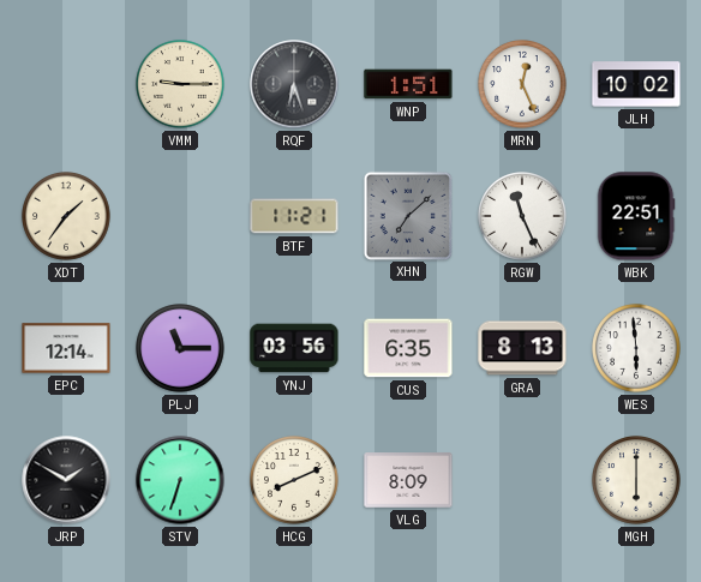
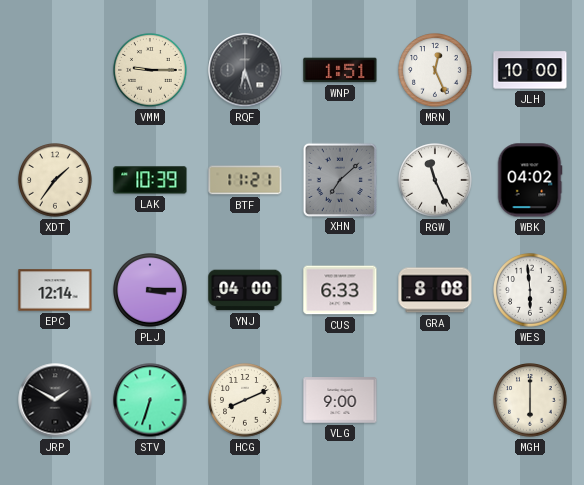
JLH: 10:02 -> 10:00
LAK: none -> 10:39
WBK: 22:51 -> 04:02
PLJ: 11:15 -> 3:15
YNJ: 03:56 -> 04:00
CUS: 6:35 -> 6:33
GRA: 8:13 -> 8:08
VLG: 8:09 -> 9:00
